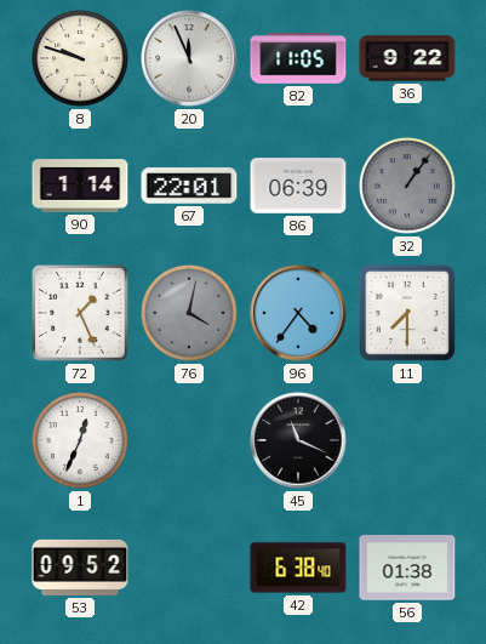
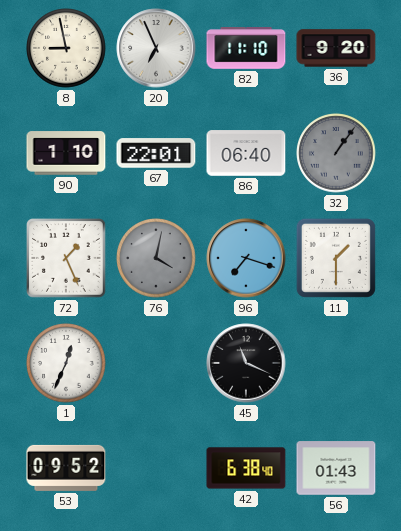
8: 9:48 -> 8:58
20: 11:56 -> 6:56
82: 11:05 -> 11:10
36: 9:22 -> 9:20
90: 1:14 -> 1:10
86: 06:39 -> 06:40
96: 4:36 -> 7:18
11: 7:30 -> 1:30
56: 01:38 -> 01:43
